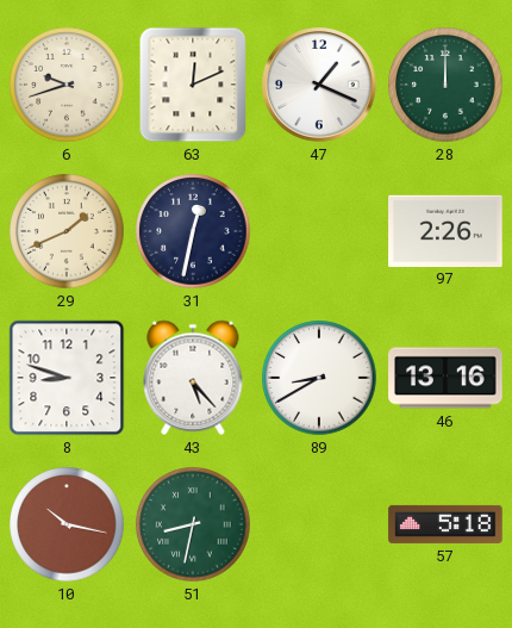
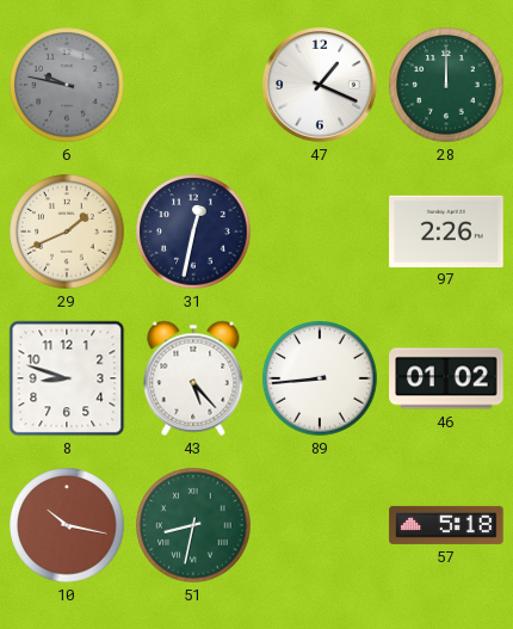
6: 9:42 -> 9:47
6 dial: cream -> grey
63: 12:11 -> none
89: 8:40 -> 8:44
46: 13:16 -> 01:02
